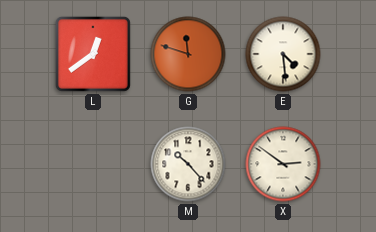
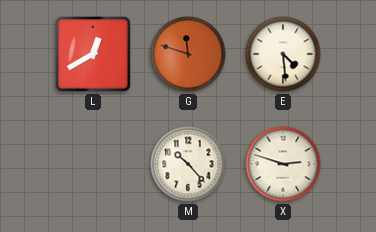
L: 12:39 -> 12:40
X: 2:51 -> 2:48
